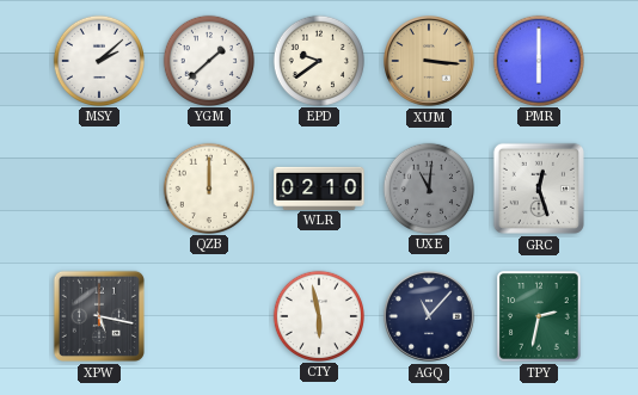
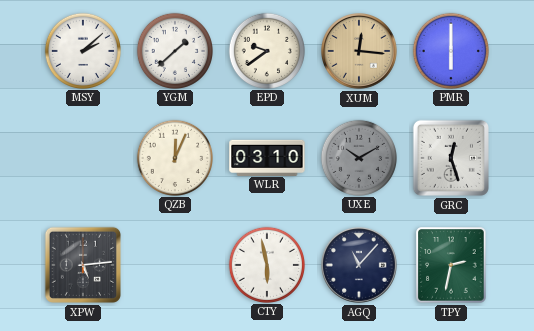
XUM: 3:16 -> 12:16
QZB: 12:00 -> 12:04
WLR: 02:10 -> 03:10
UXE: 11:01 -> 10:10
XPW: 5:17 -> 5:14
